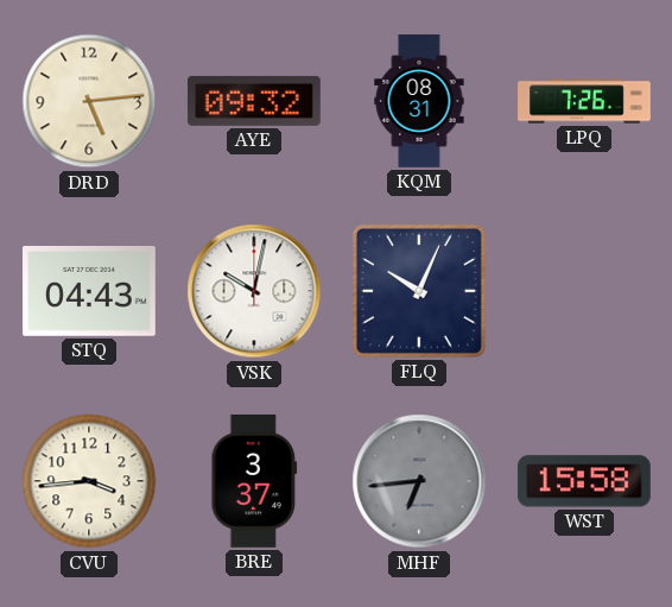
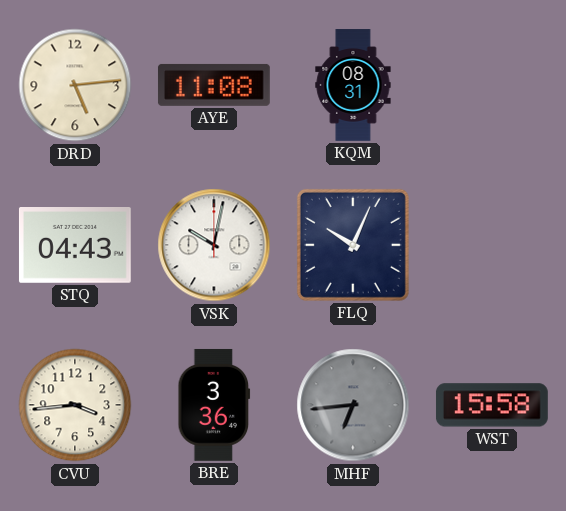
AYE: 09:32 -> 11:08
LPQ: 7:26 -> none
BRE: 3:37 -> 3:36
